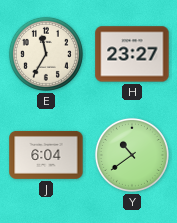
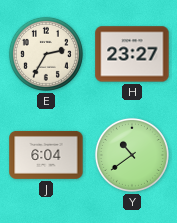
E: 11:35 -> 2:35
